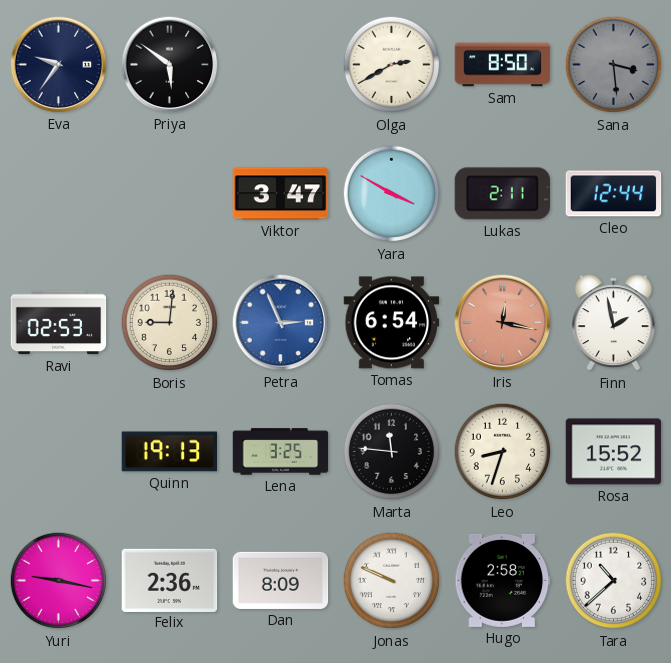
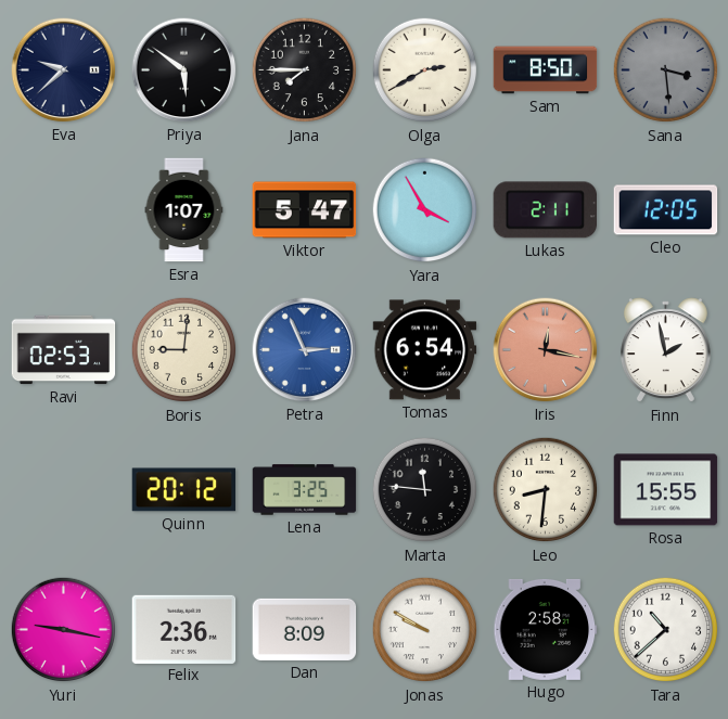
Eva: 9:36 -> 9:38
Jana: none -> 7:45
Esra: none -> 1:07
Viktor: 3:47 -> 5:47
Yara: 3:50 -> 3:55
Cleo: 12:44 -> 12:05
Quinn: 19:13 -> 20:12
Leo: 8:33 -> 8:31
Rosa: 15:52 -> 15:55
Jonas: 9:49 -> 9:50
